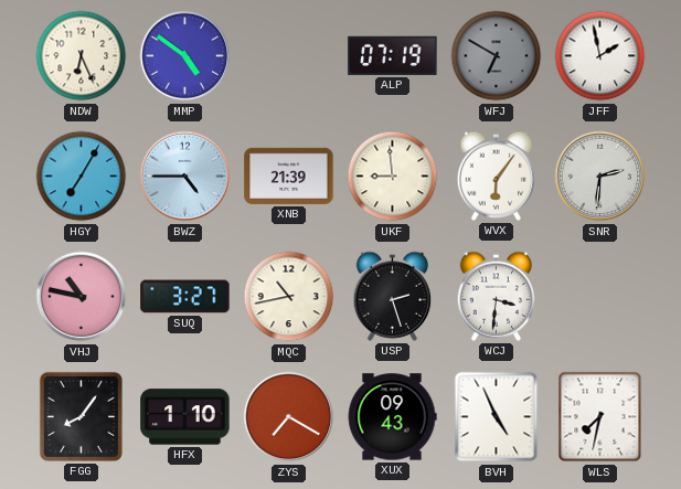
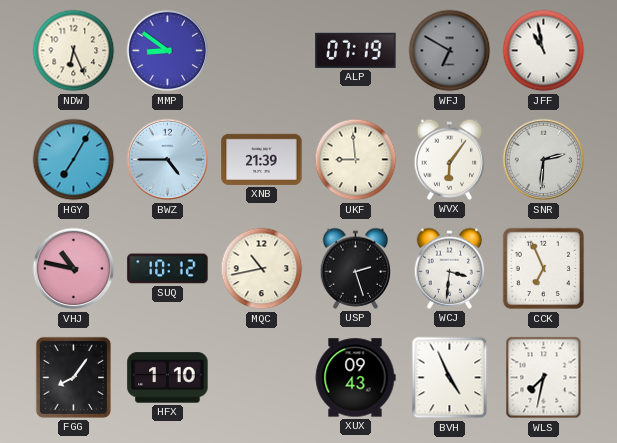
MMP: 4:51 -> 8:51
JFF: 1:58 -> 10:58
SUQ: 3:27 -> 10:12
CCK: none -> 6:56
ZYS: 7:20 -> none
